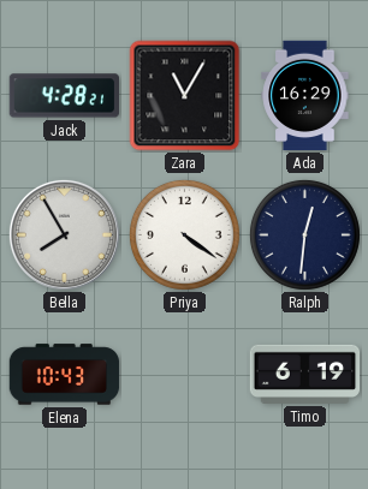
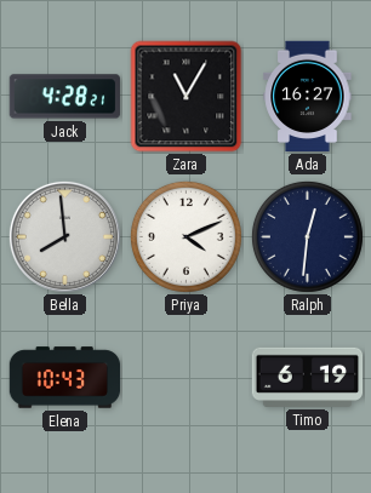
Ada: 16:29 -> 16:27
Bella: 7:55 -> 7:59
Priya: 4:21 -> 4:11
